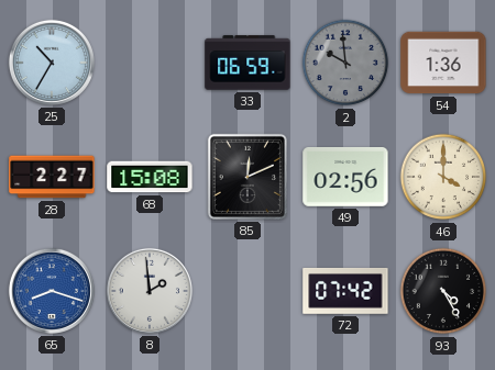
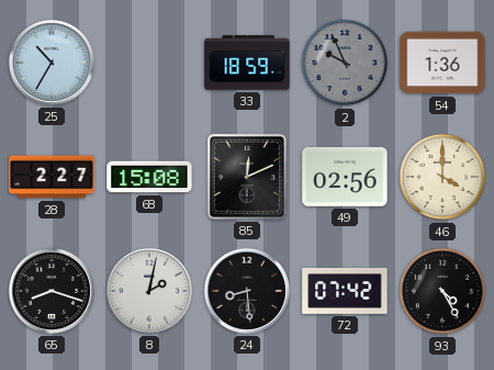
33: 06:59 -> 18:59
2: 9:59 -> 9:56
65 dial: blue -> black
8: 1:59 -> 2:02
24: none -> 8:29
